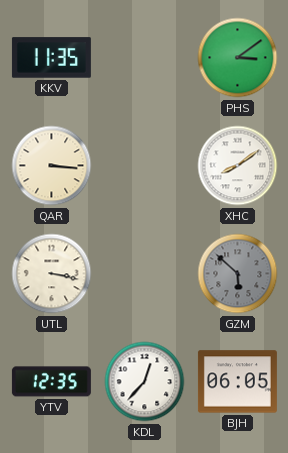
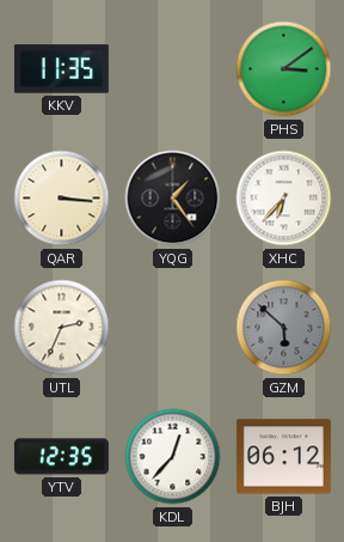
YQG: none -> 1:24
XHC: 8:09 -> 6:37
UTL: 3:17 -> 2:34
BJH: 06:05 -> 06:12
